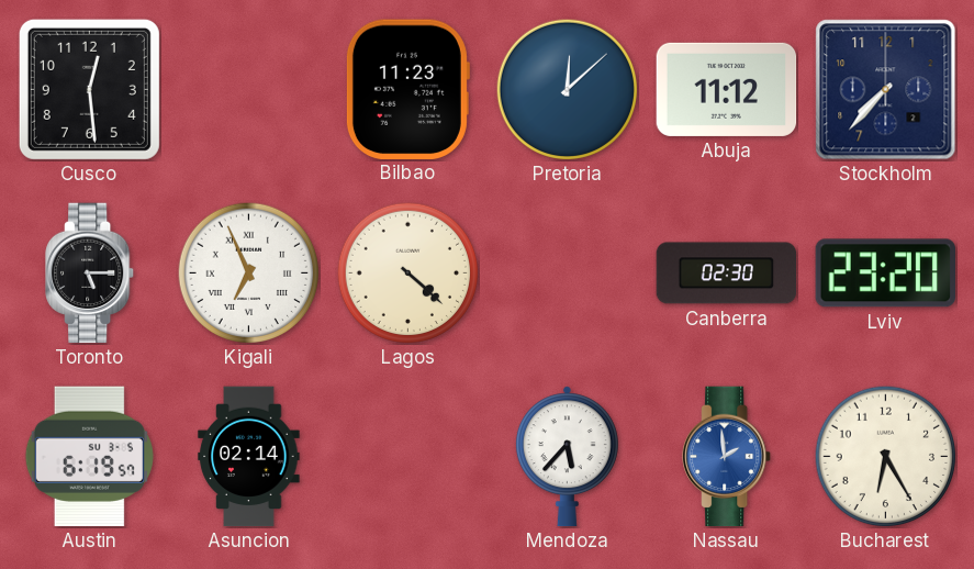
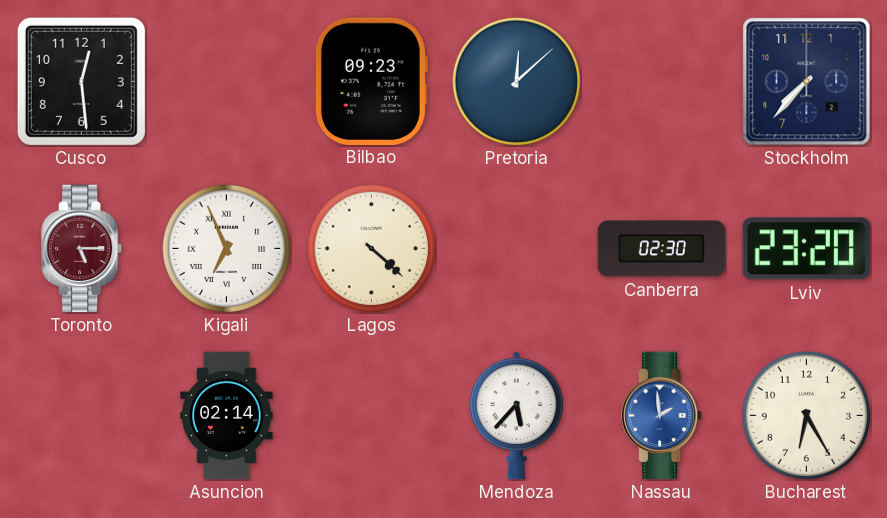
Bilbao: 11:23 -> 09:23
Abuja: 11:12 -> none
Toronto dial: black -> burgundy
Austin: 6:19 -> none
